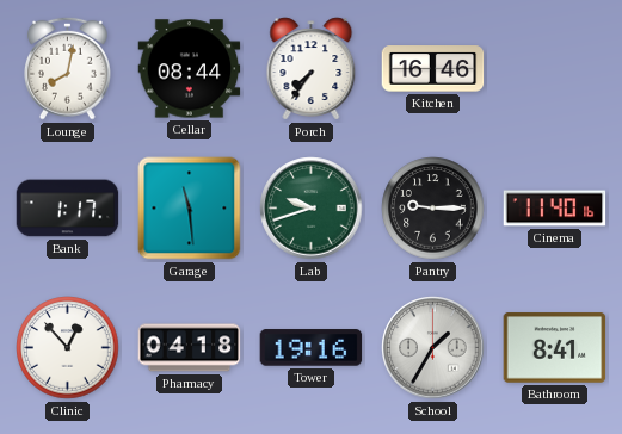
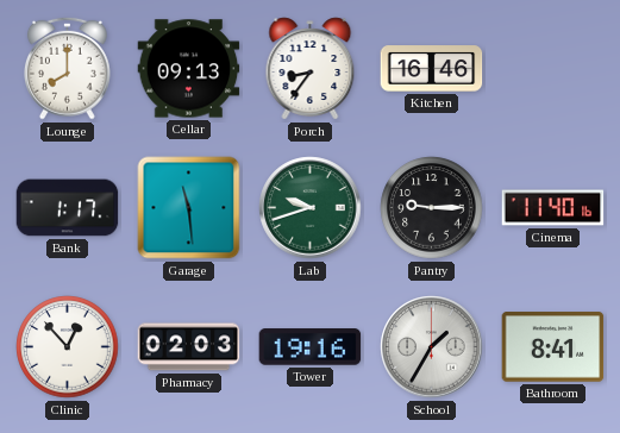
Lounge: 8:02 -> 8:00
Cellar: 08:44 -> 09:13
Porch: 7:36 -> 8:36
Pharmacy: 04:18 -> 02:03
